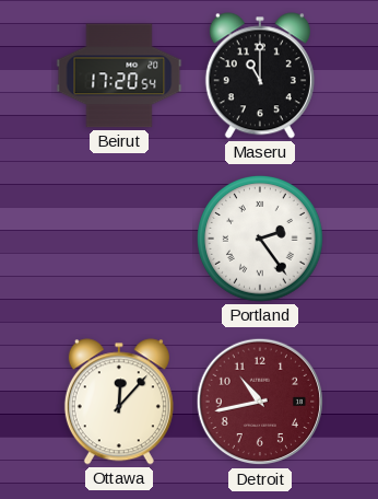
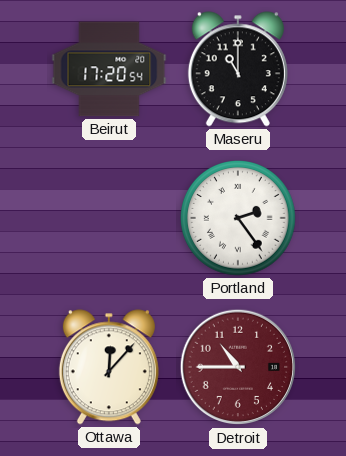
Detroit: 10:43 -> 10:45
